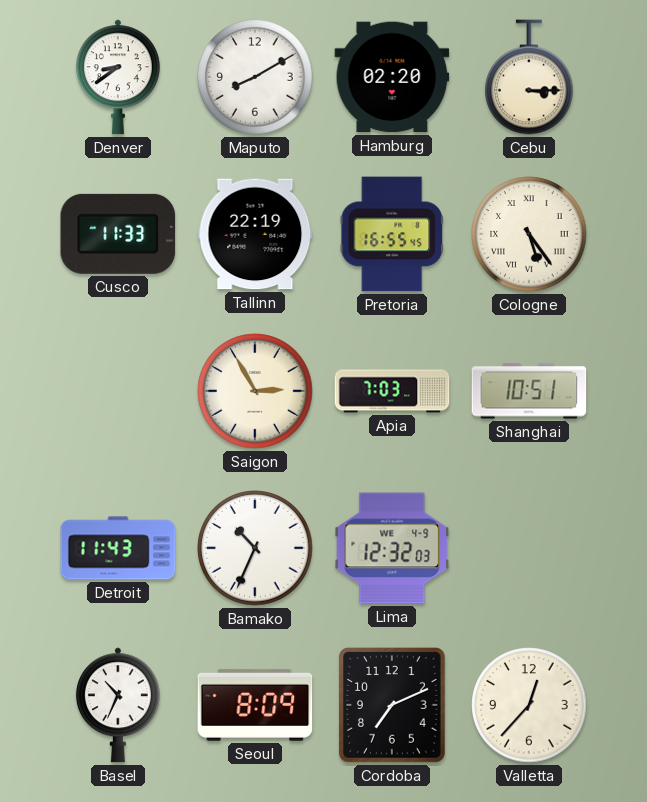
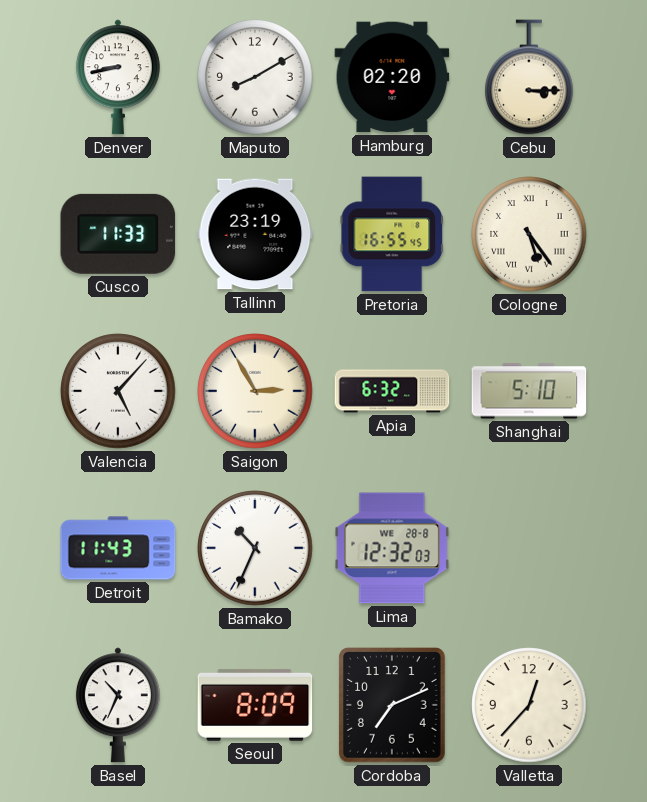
Denver: 8:39 -> 8:43
Tallinn: 22:19 -> 23:19
Valencia: none -> 5:07
Apia: 7:03 -> 6:32
Shanghai: 10:51 -> 5:10
Lima date: WE 4-9 -> WE 28-8
